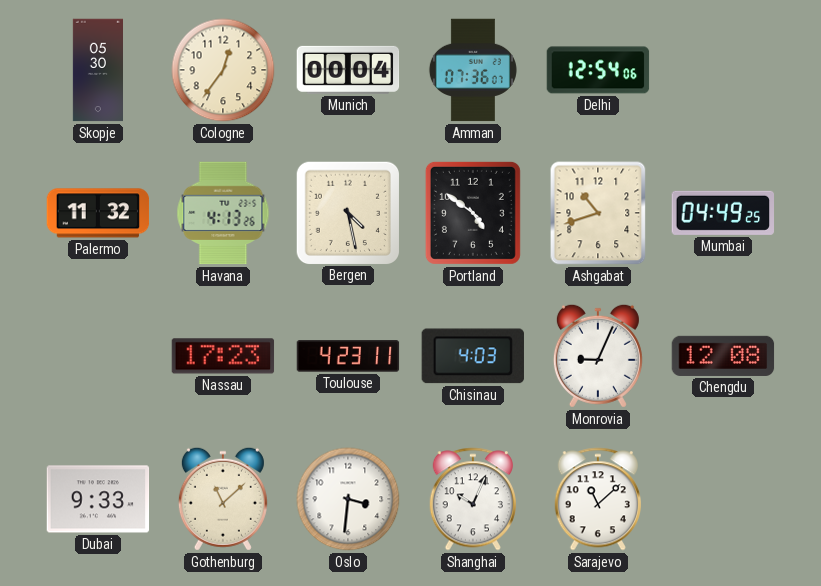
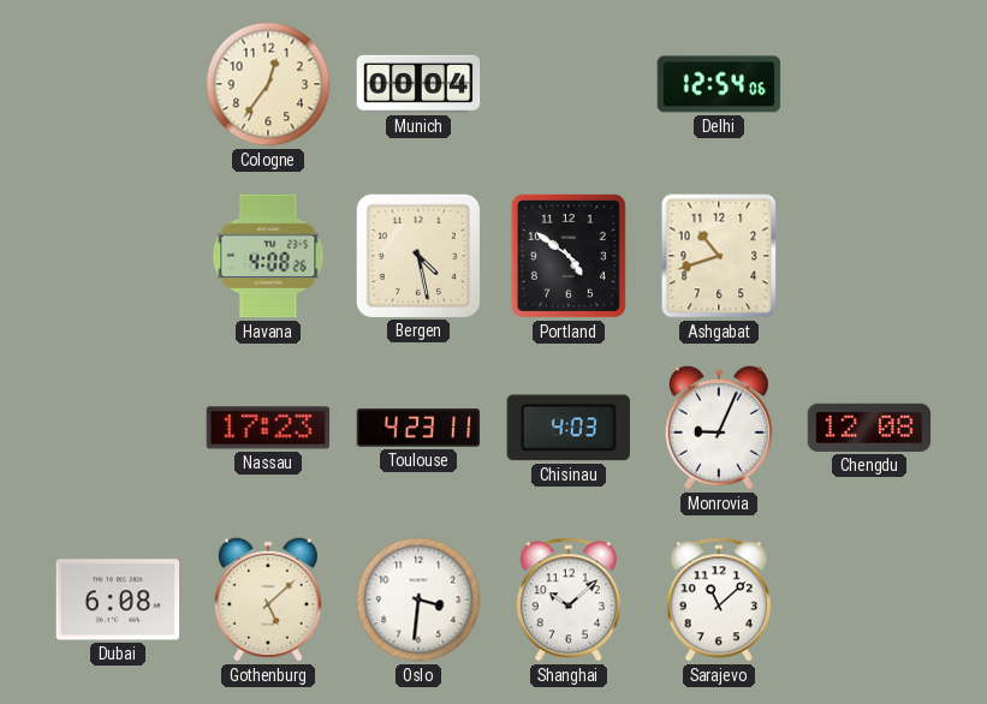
Skopje: 05:30 -> none
Amman: 07:36 -> none
Palermo: 11:32 -> none
Havana: 4:13 -> 4:08
Mumbai: 04:49 -> none
Dubai: 9:33 -> 6:08
Gothenburg: 11:08 -> 5:08
Shanghai: 10:04 -> 10:08
